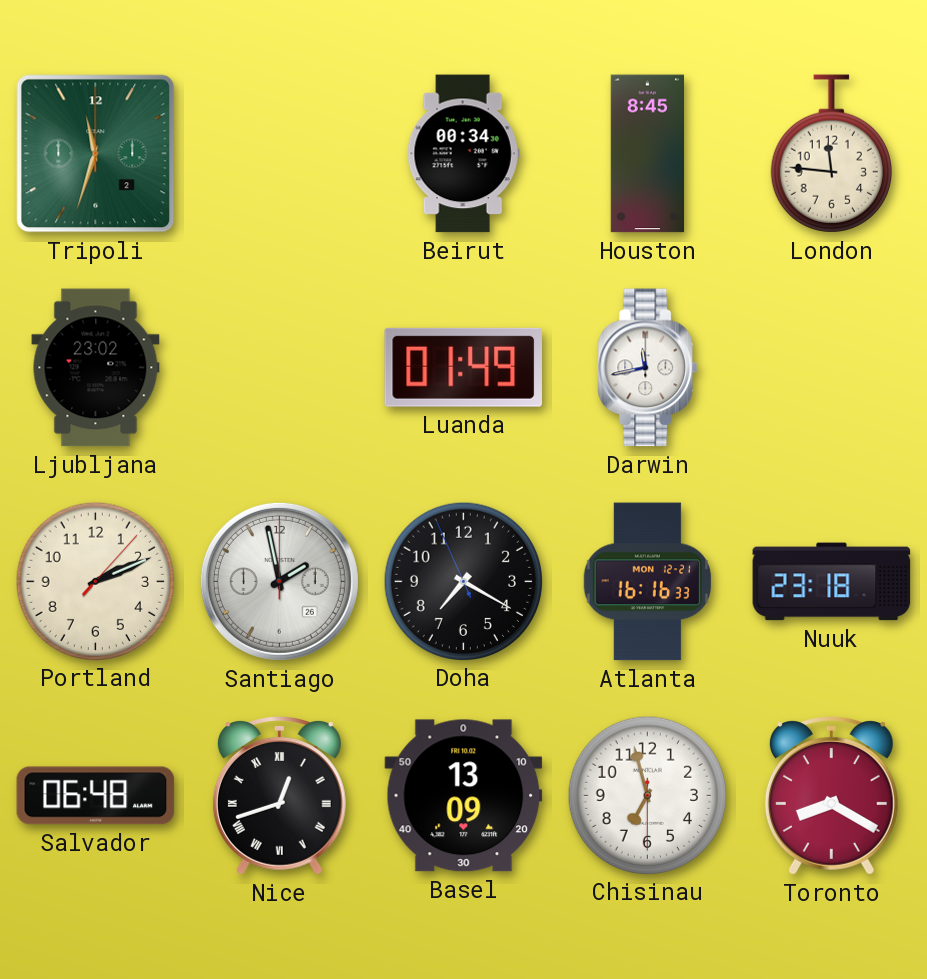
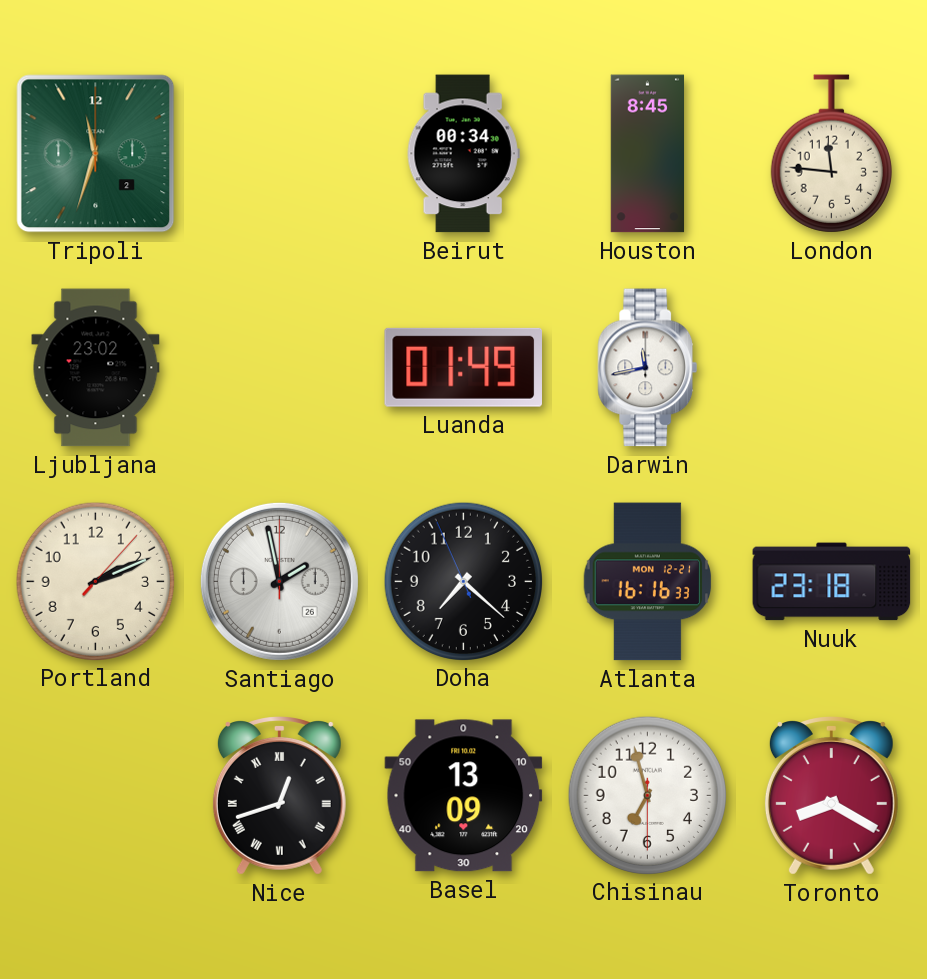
Doha: 7:19 -> 7:21
Salvador: 06:48 -> none
